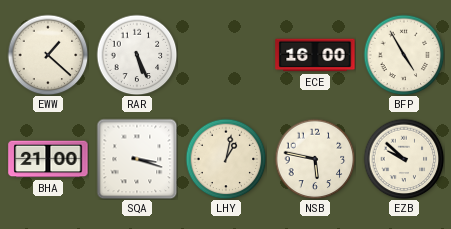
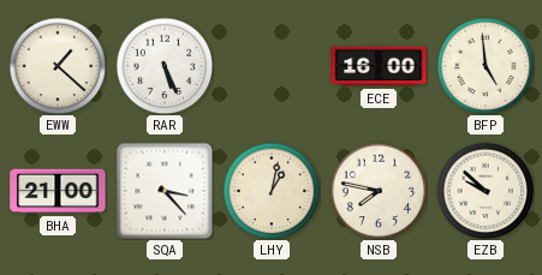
BFP: 4:55 -> 4:59
SQA: 3:18 -> 3:23
NSB: 5:47 -> 7:47
